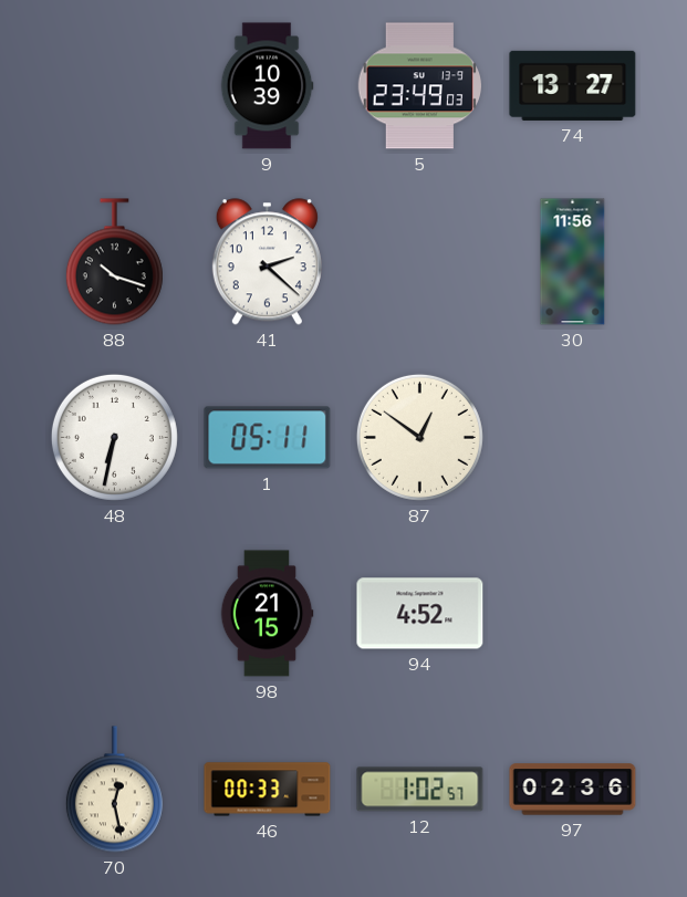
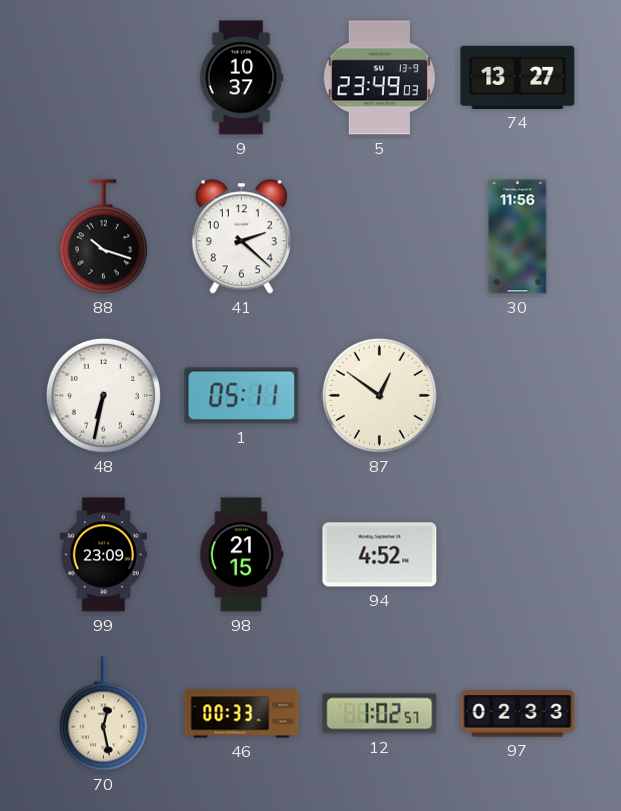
9: 10:39 -> 10:37
99: none -> 23:09
97: 02:36 -> 02:33
